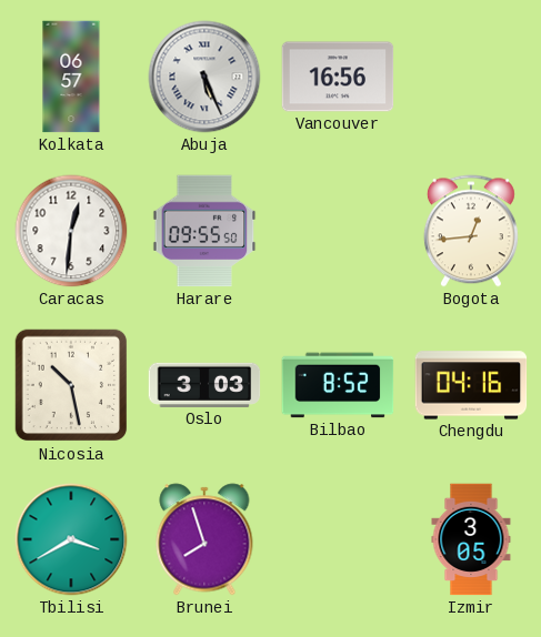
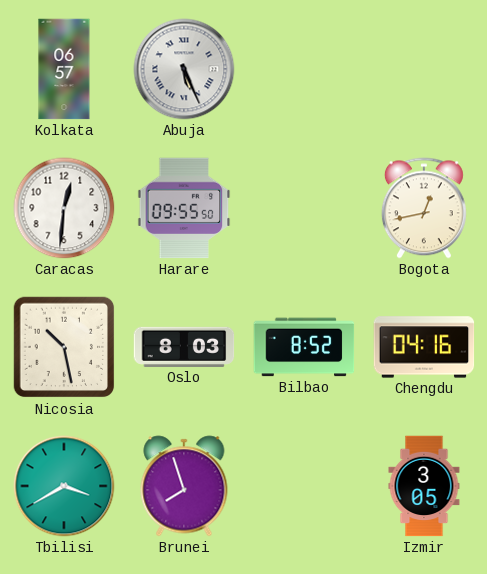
Vancouver: 16:56 -> none
Bogota: 12:44 -> 12:43
Oslo: 3:03 -> 8:03
